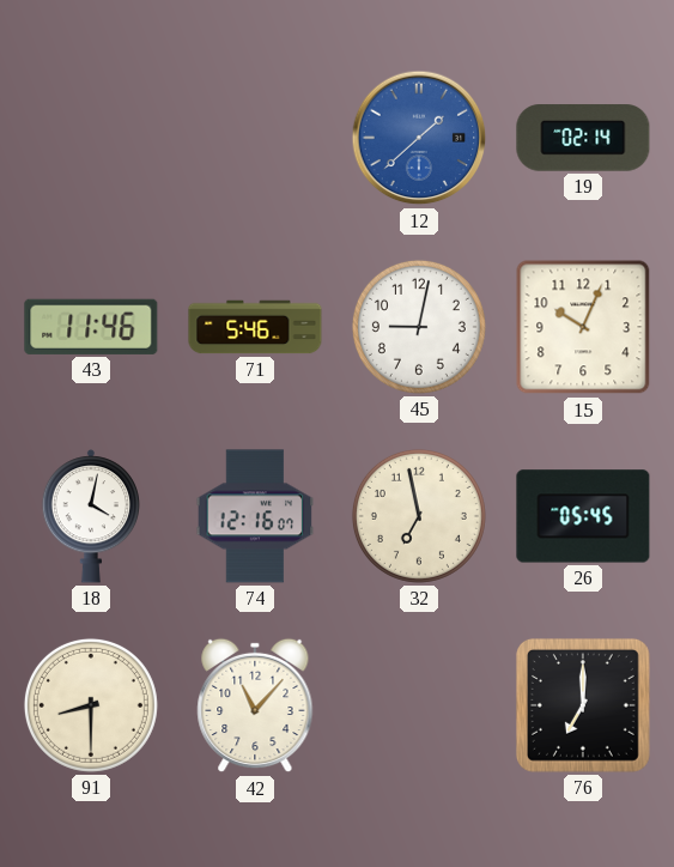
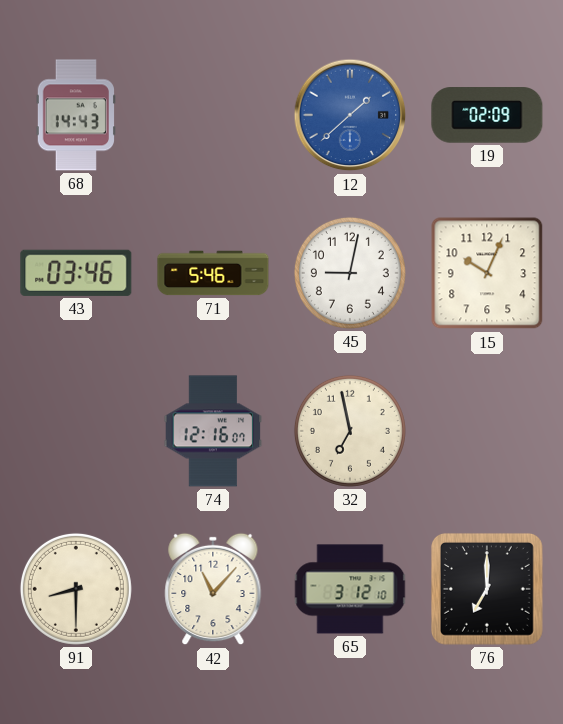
68: none -> 14:43
19: 02:14 -> 02:09
43: 11:46 -> 03:46
18: 4:02 -> none
26: 05:45 -> none
65: none -> 3:12
